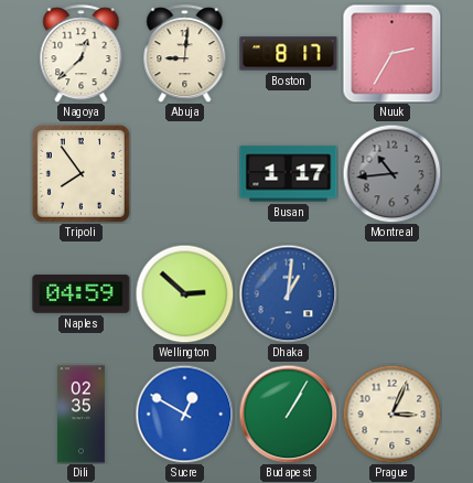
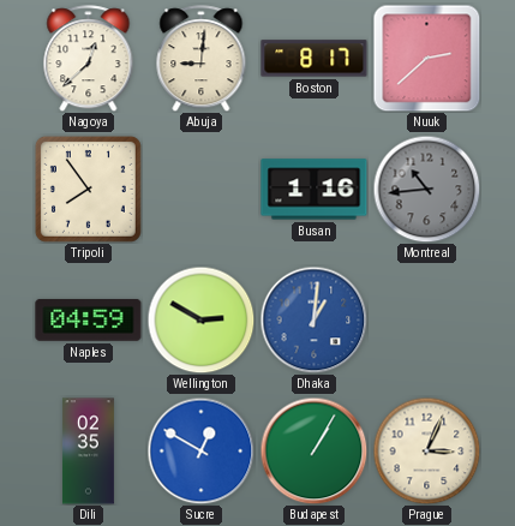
Nuuk: 2:35 -> 2:38
Busan: 1:17 -> 1:16
Wellington: 2:52 -> 2:50
